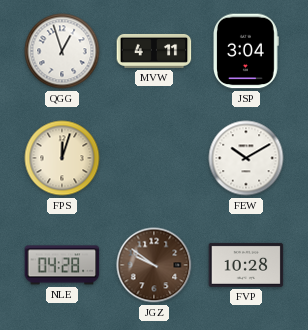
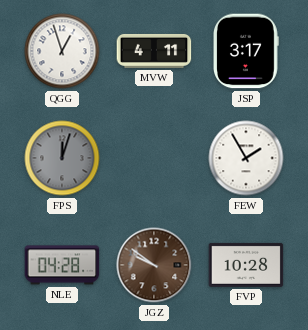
JSP: 3:04 -> 3:17
FPS dial: cream -> grey
FEW: 10:10 -> 1:55
